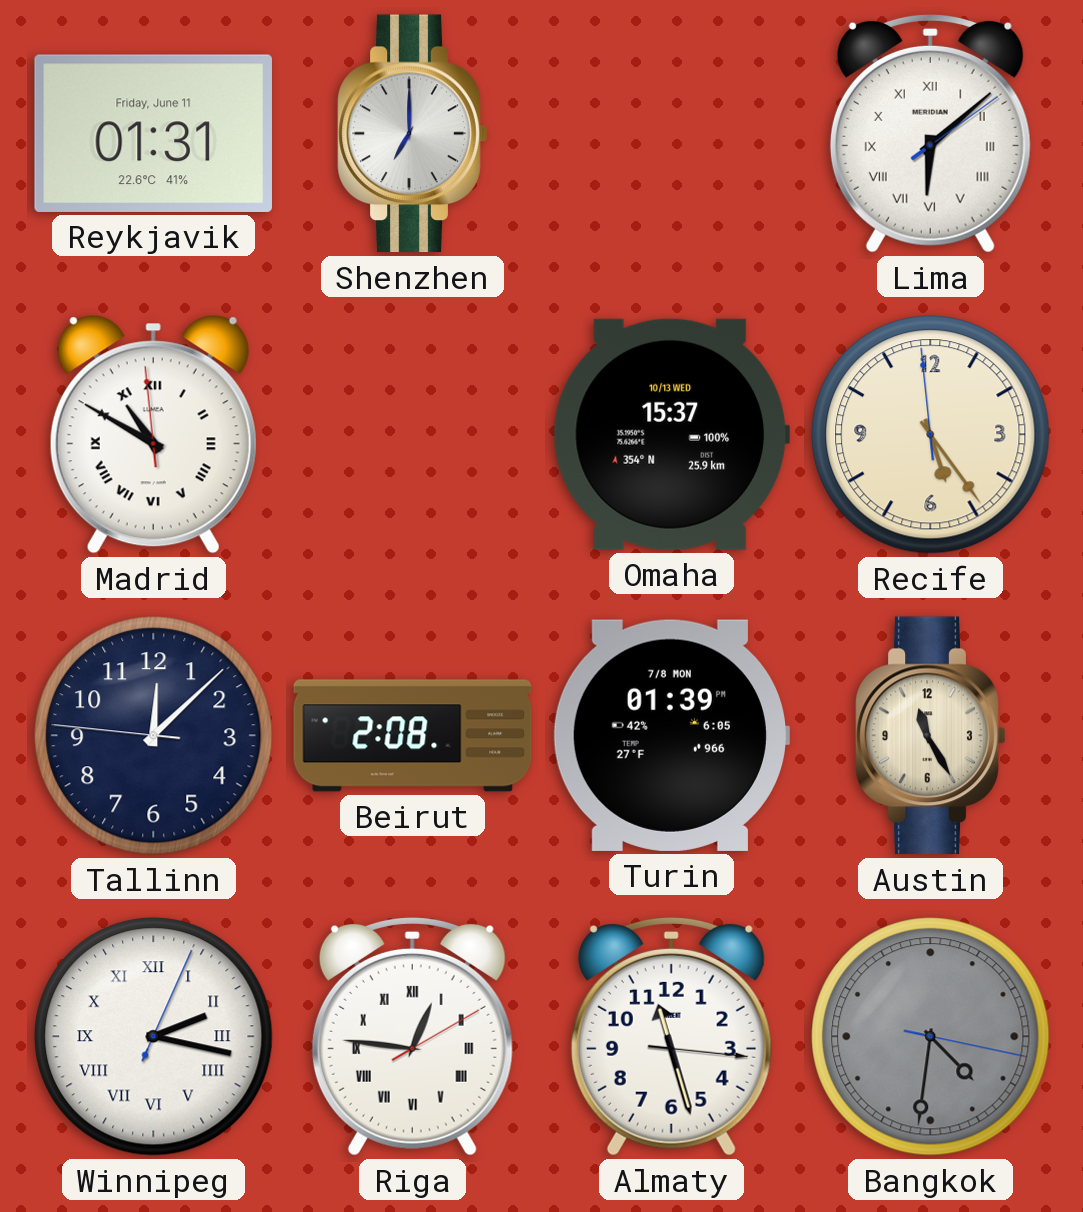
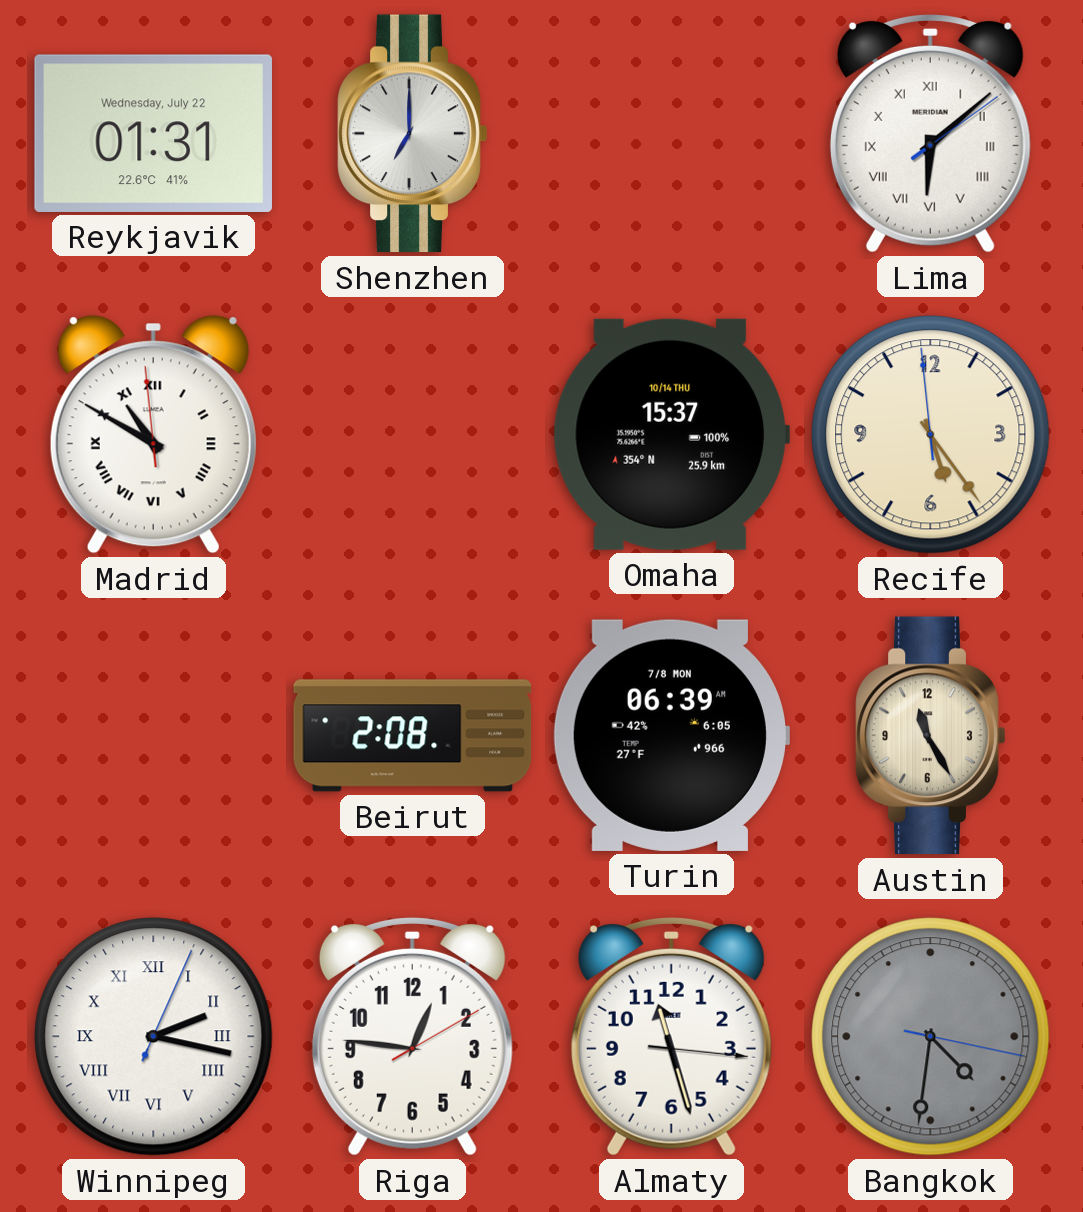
Reykjavik date: Friday, June 11 -> Wednesday, July 22
Omaha date: 10/13 WED -> 10/14 THU
Tallinn: 12:07 -> none
Turin: 01:39 -> 06:39
Riga numerals: Roman -> Arabic
